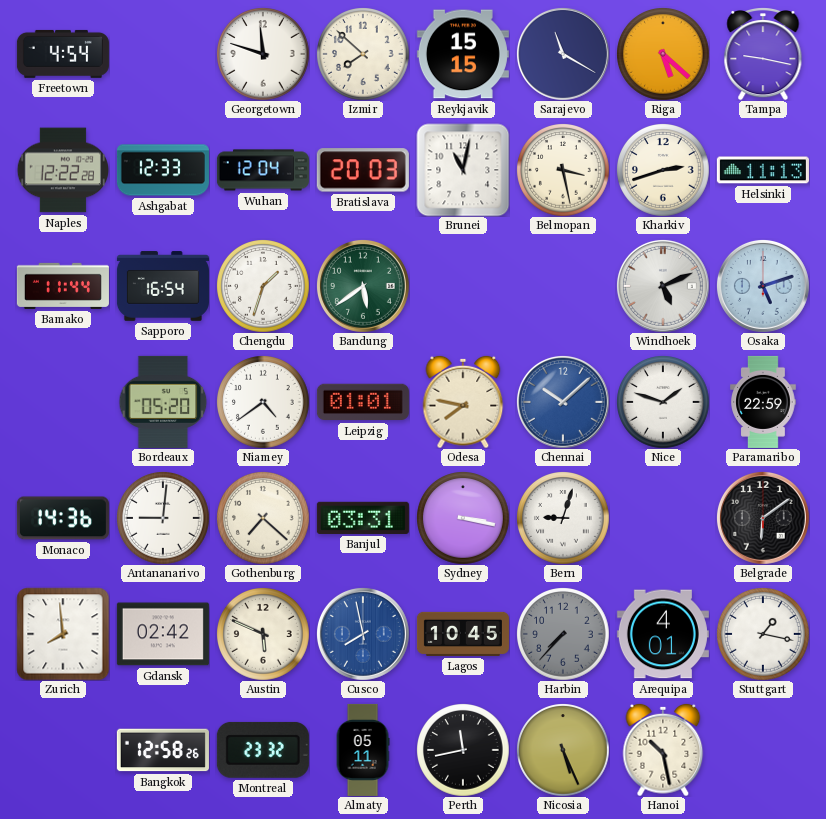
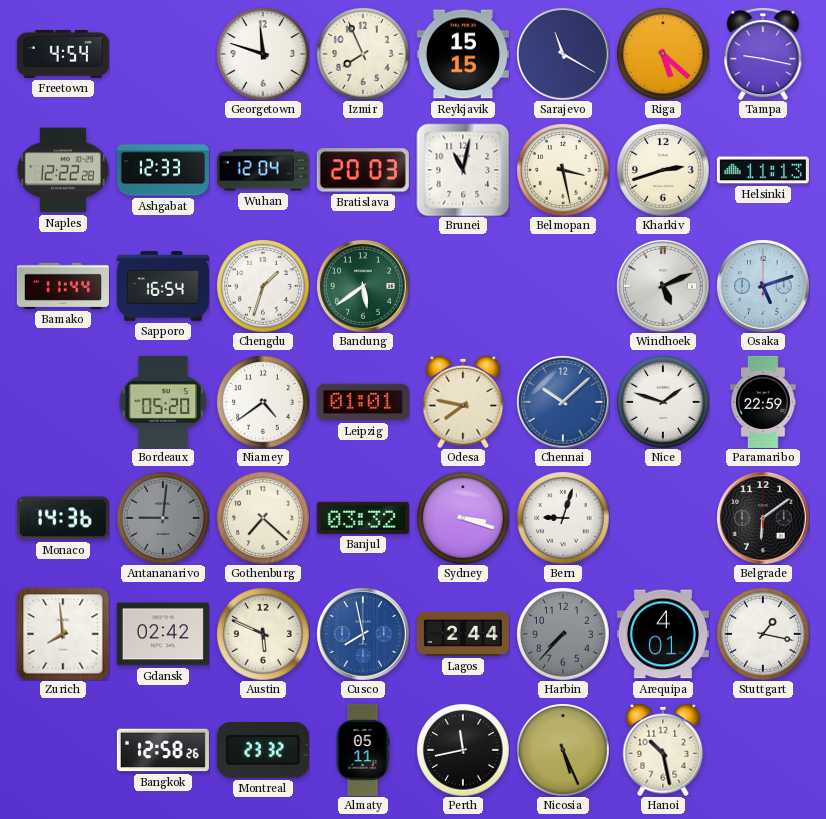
Izmir: 7:52 -> 7:56
Antananarivo dial: white -> grey
Banjul: 03:31 -> 03:32
Sydney: 3:17 -> 3:18
Lagos: 10:45 -> 2:44
